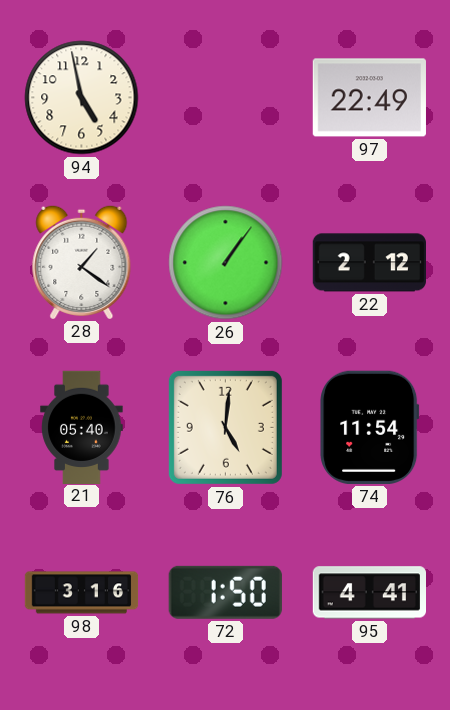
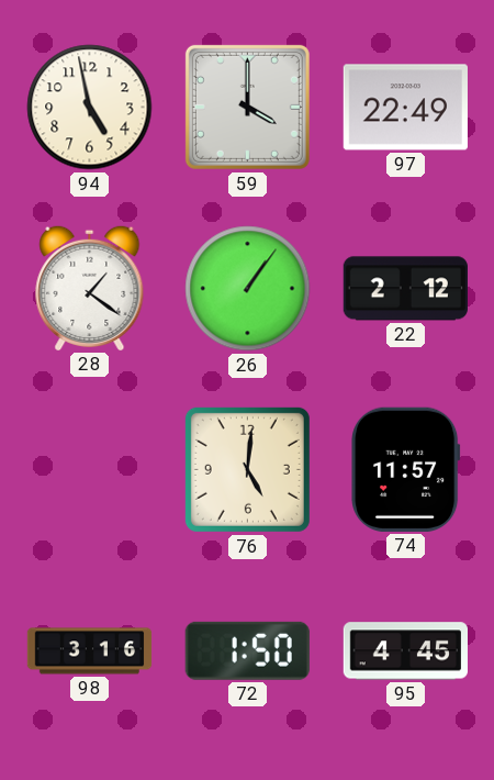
59: none -> 4:00
21: 05:40 -> none
74: 11:54 -> 11:57
95: 4:41 -> 4:45
